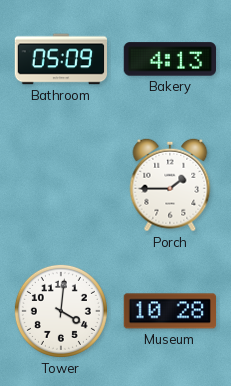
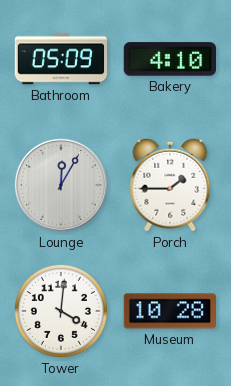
Bakery: 4:13 -> 4:10
Lounge: none -> 12:05
